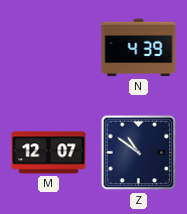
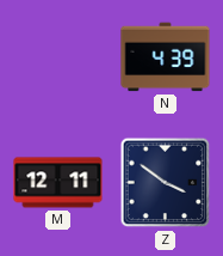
M: 12:07 -> 12:11
Z: 10:51 -> 3:51
